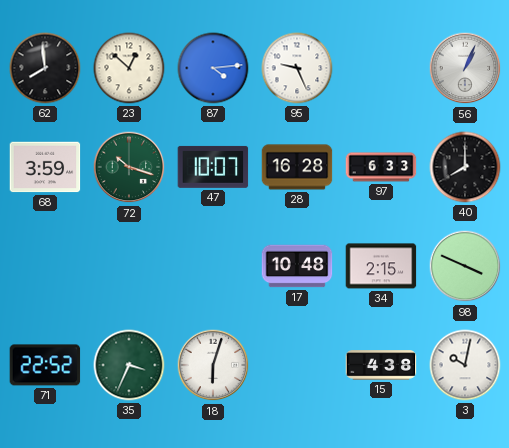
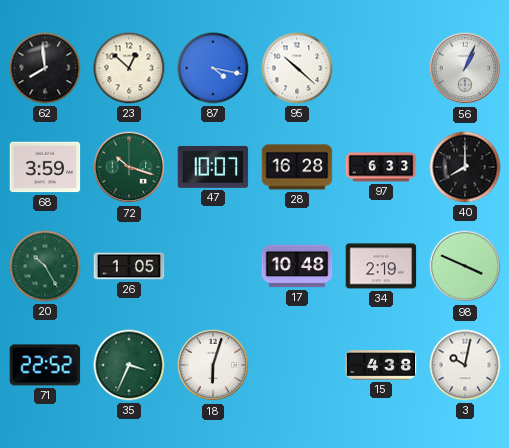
87: 4:14 -> 4:17
95: 9:26 -> 10:22
20: none -> 10:25
26: none -> 1:05
34: 2:15 -> 2:19
